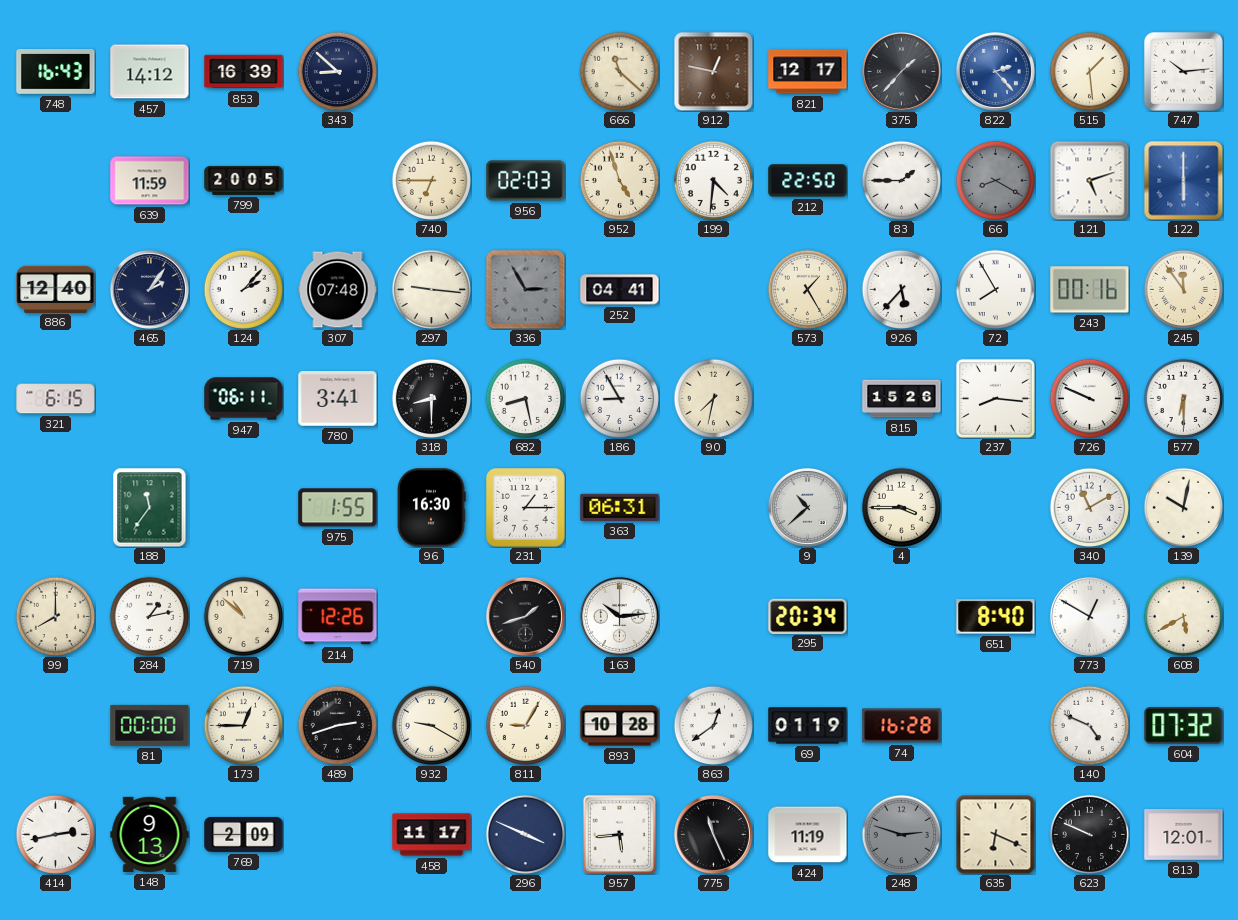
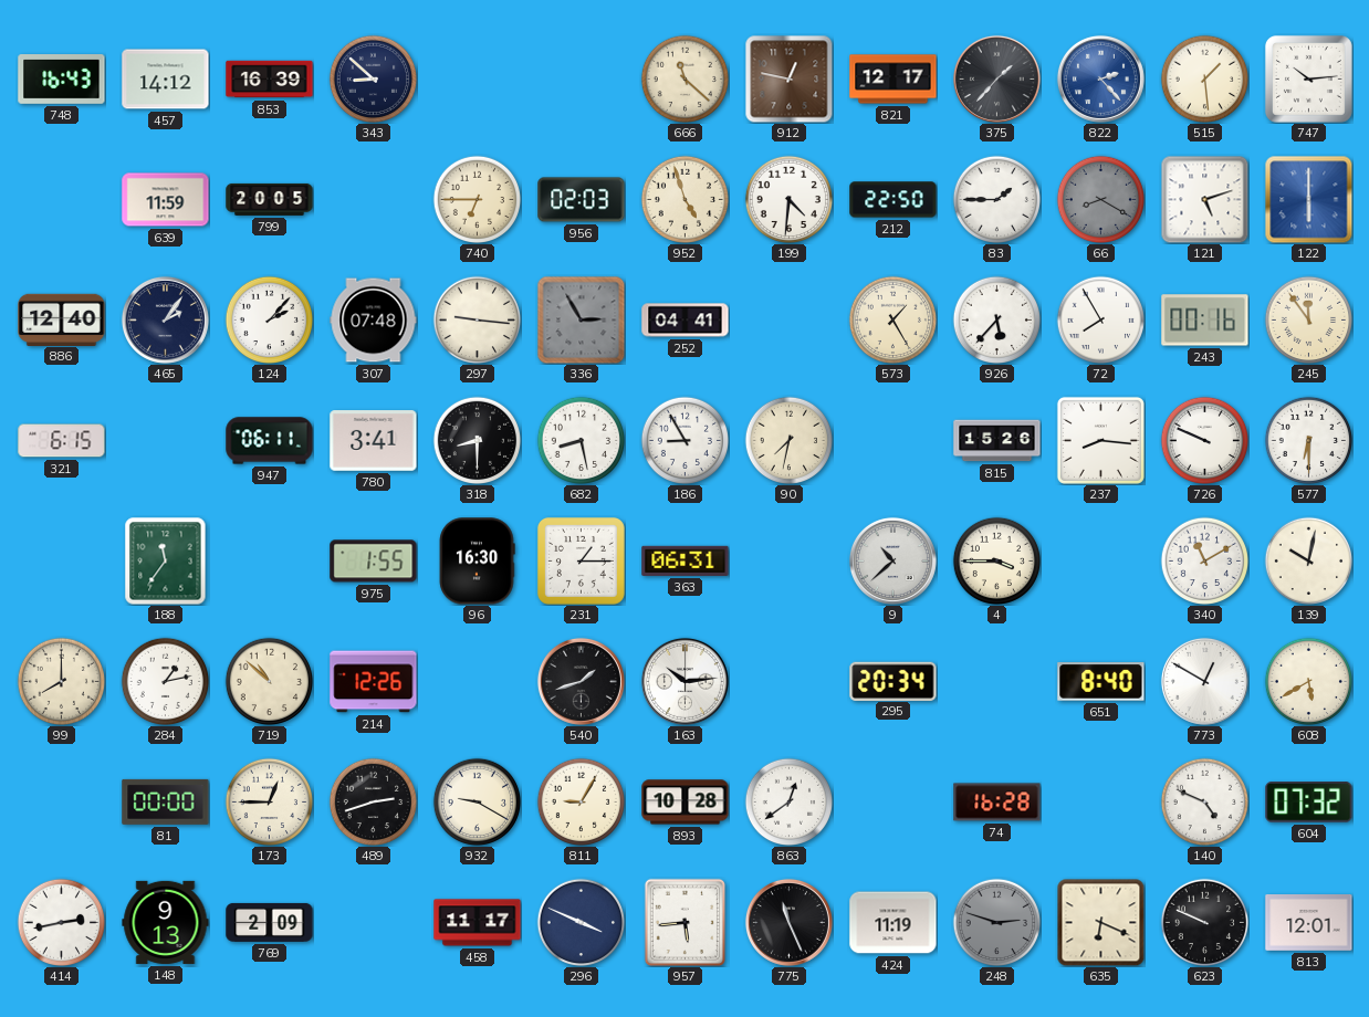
69: 01:19 -> none
